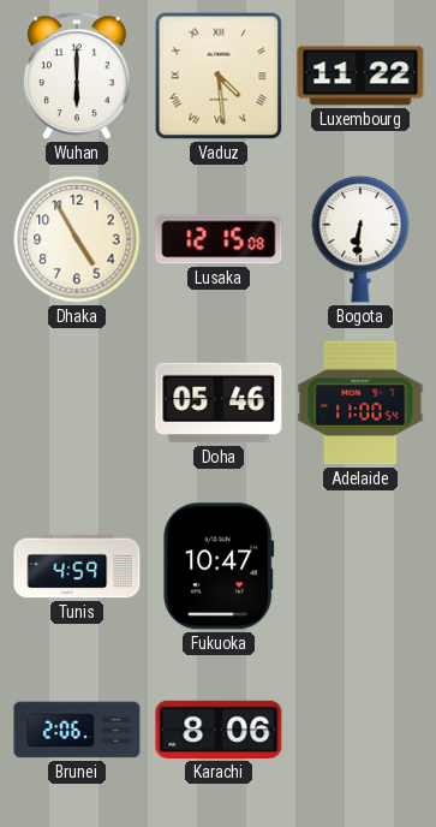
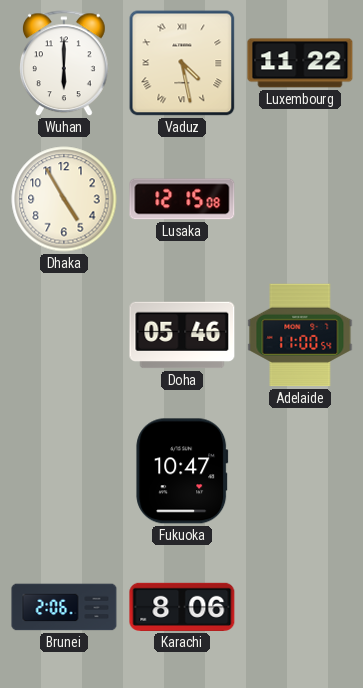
Vaduz: 4:29 -> 4:28
Bogota: 6:31 -> none
Tunis: 4:59 -> none
